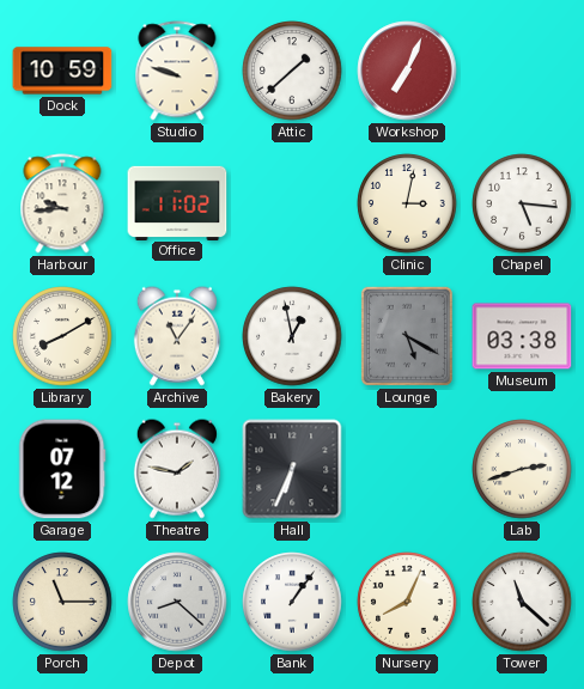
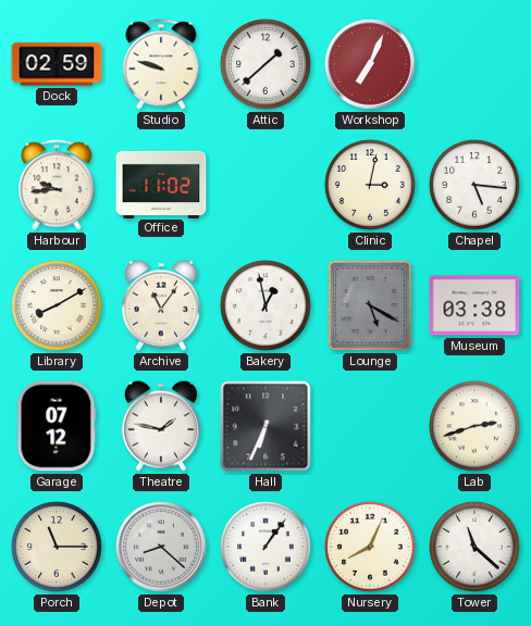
Dock: 10:59 -> 02:59
